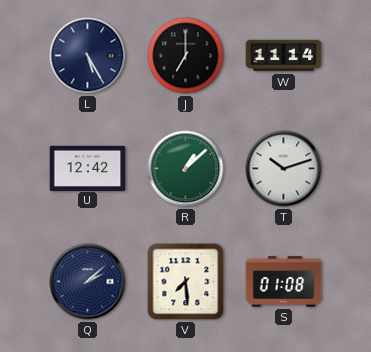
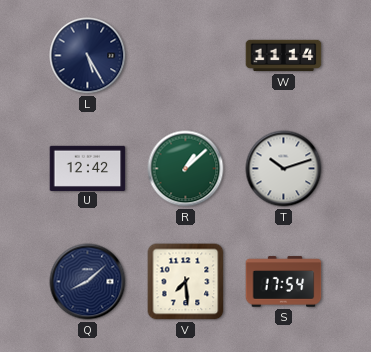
J: 7:00 -> none
Q: 2:08 -> 8:08
S: 01:08 -> 17:54
